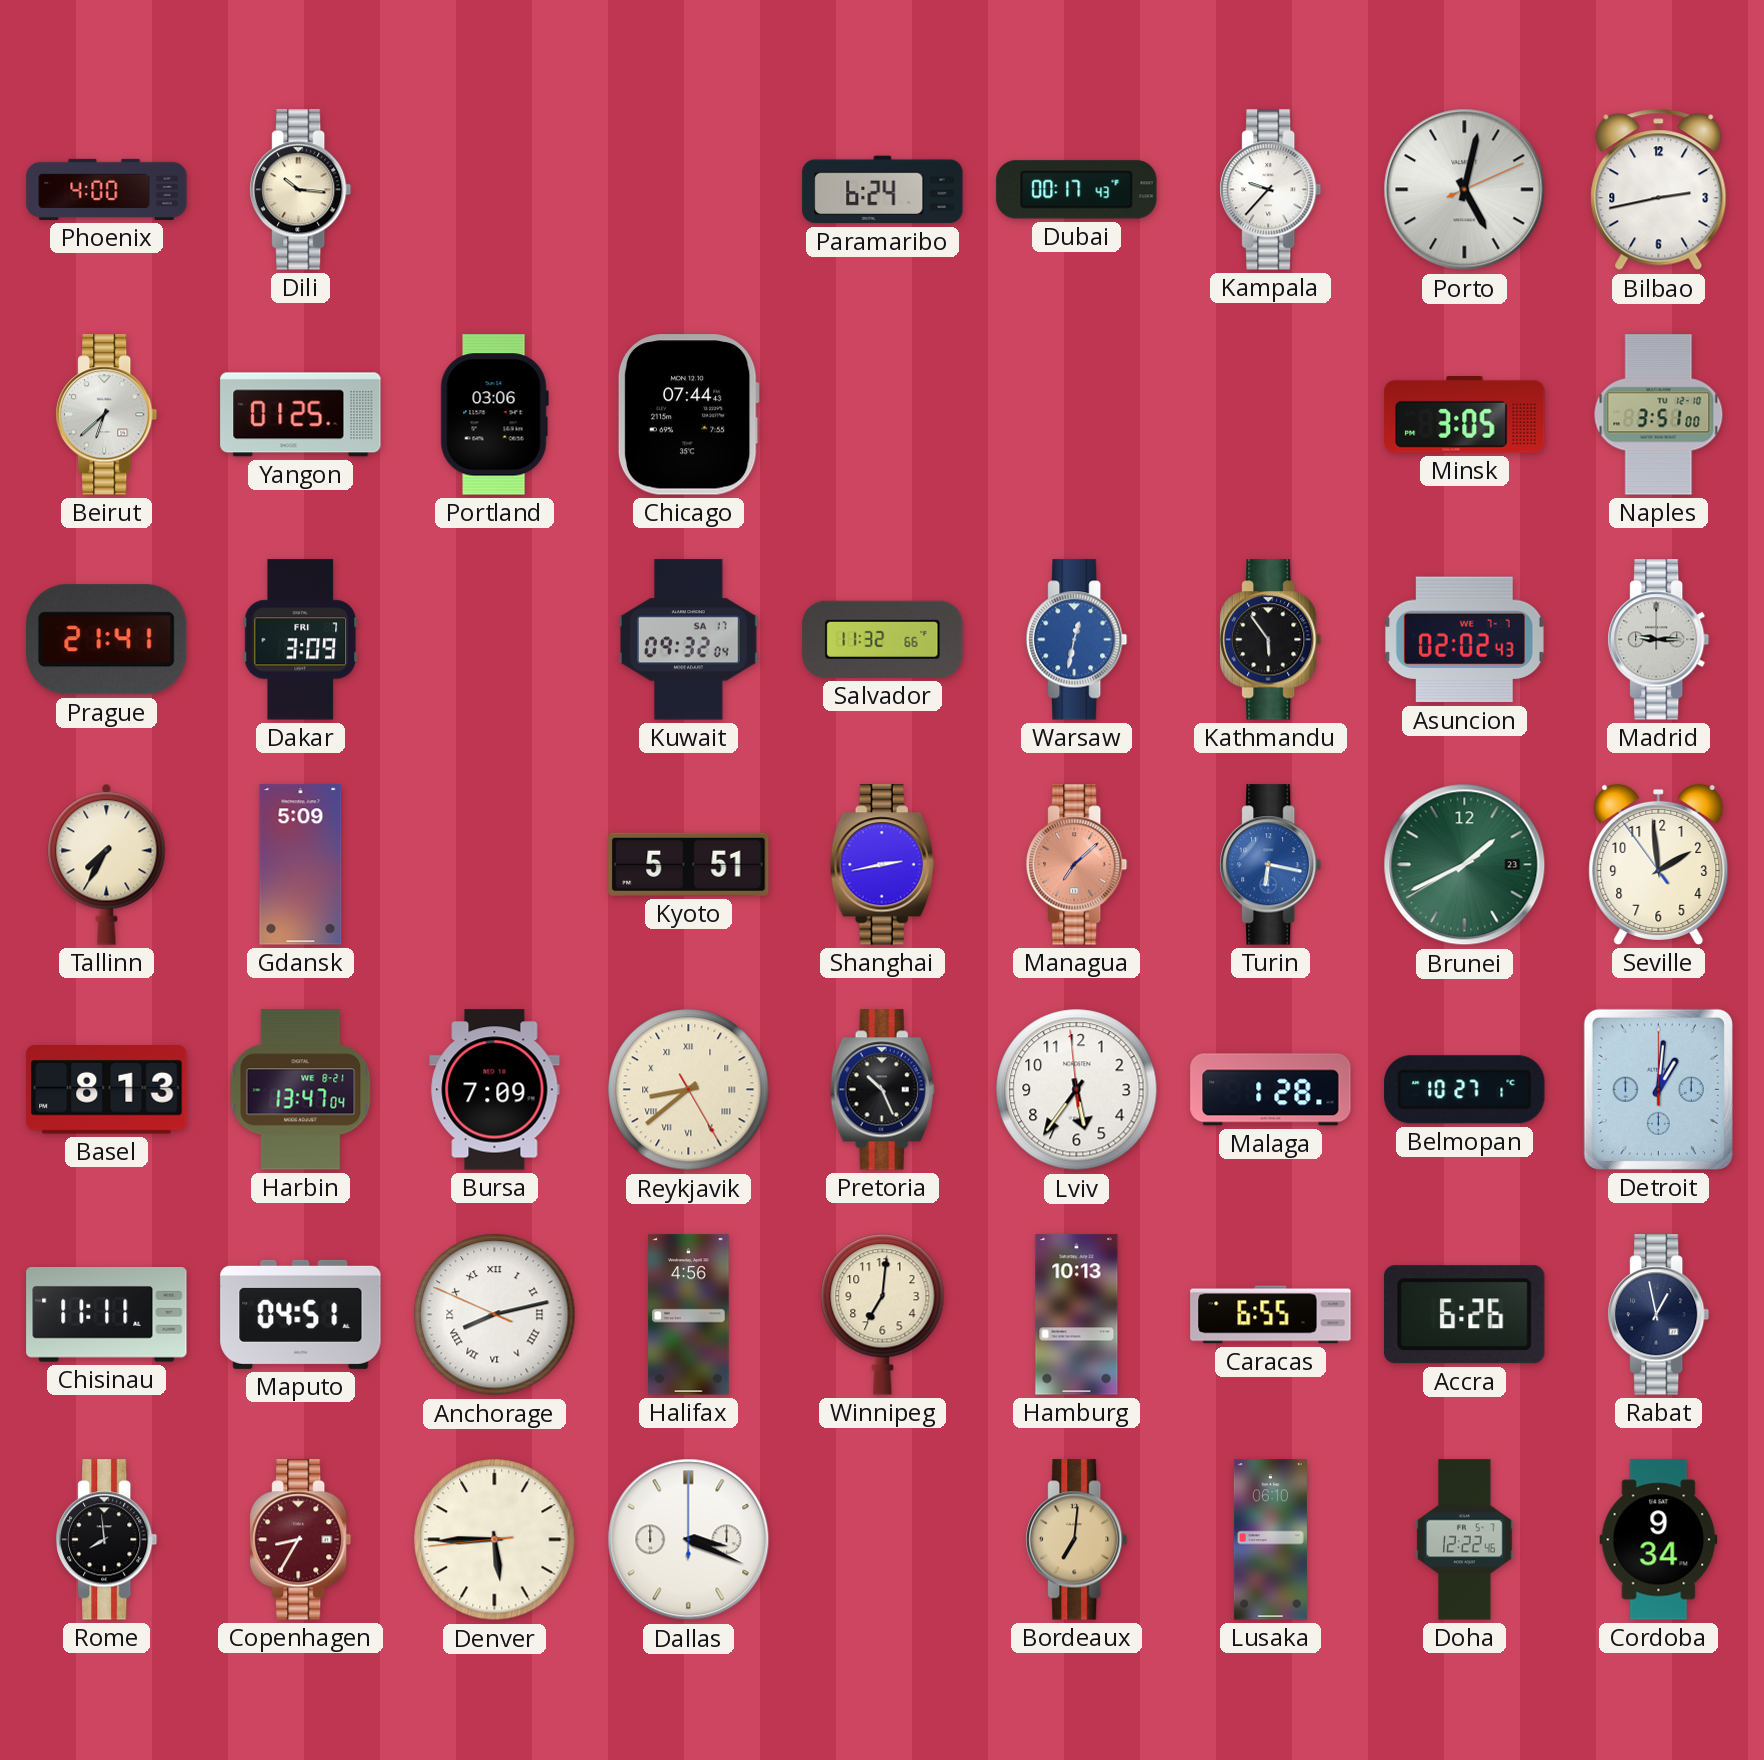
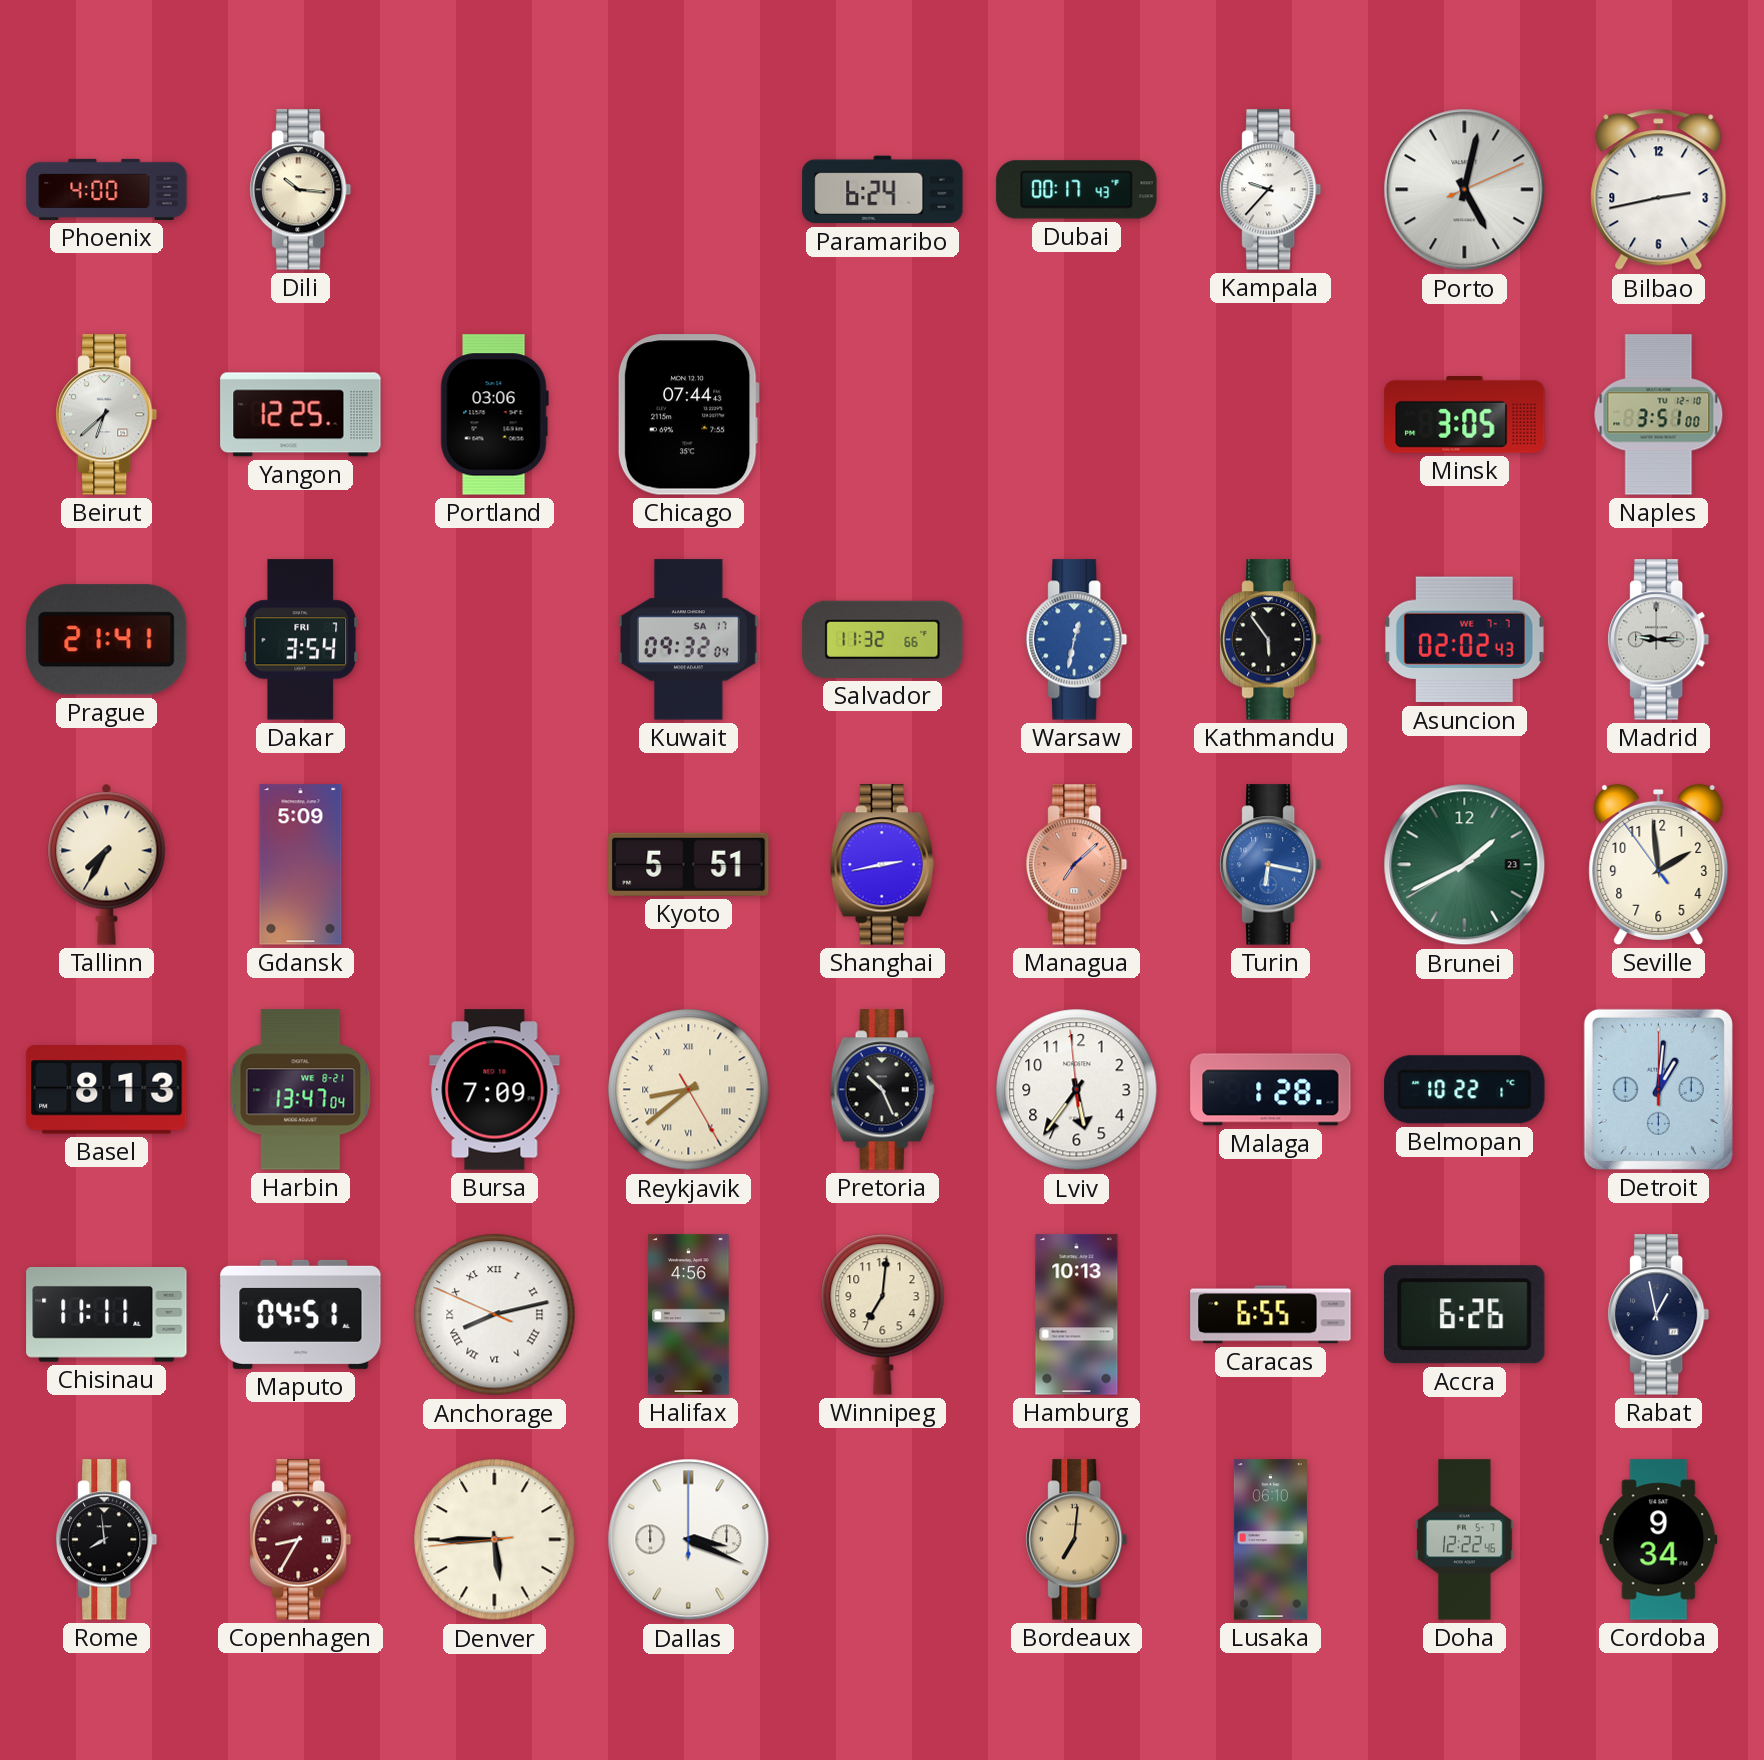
Yangon: 01:25 -> 12:25
Dakar: 3:09 -> 3:54
Belmopan: 10:27 -> 10:22
